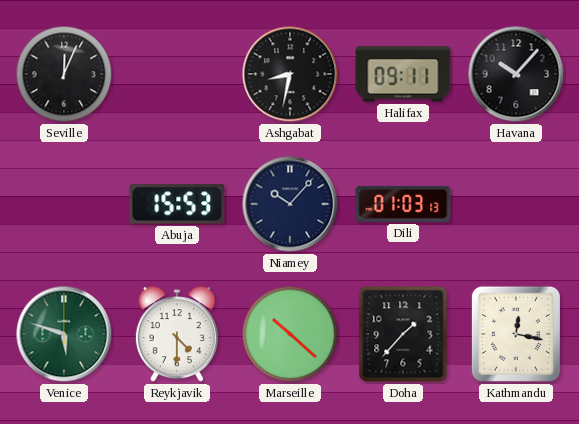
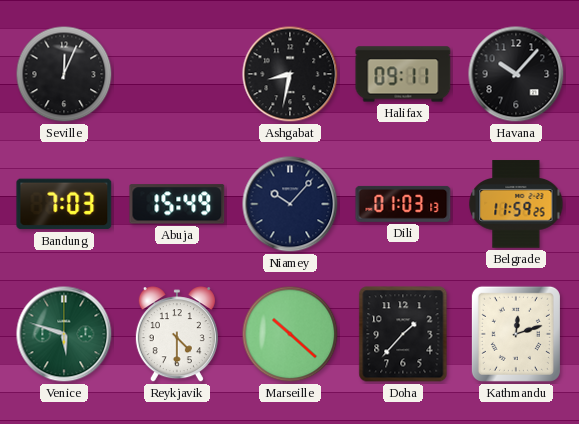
Bandung: none -> 7:03
Abuja: 15:53 -> 15:49
Belgrade: none -> 11:59
Kathmandu: 12:17 -> 12:12
